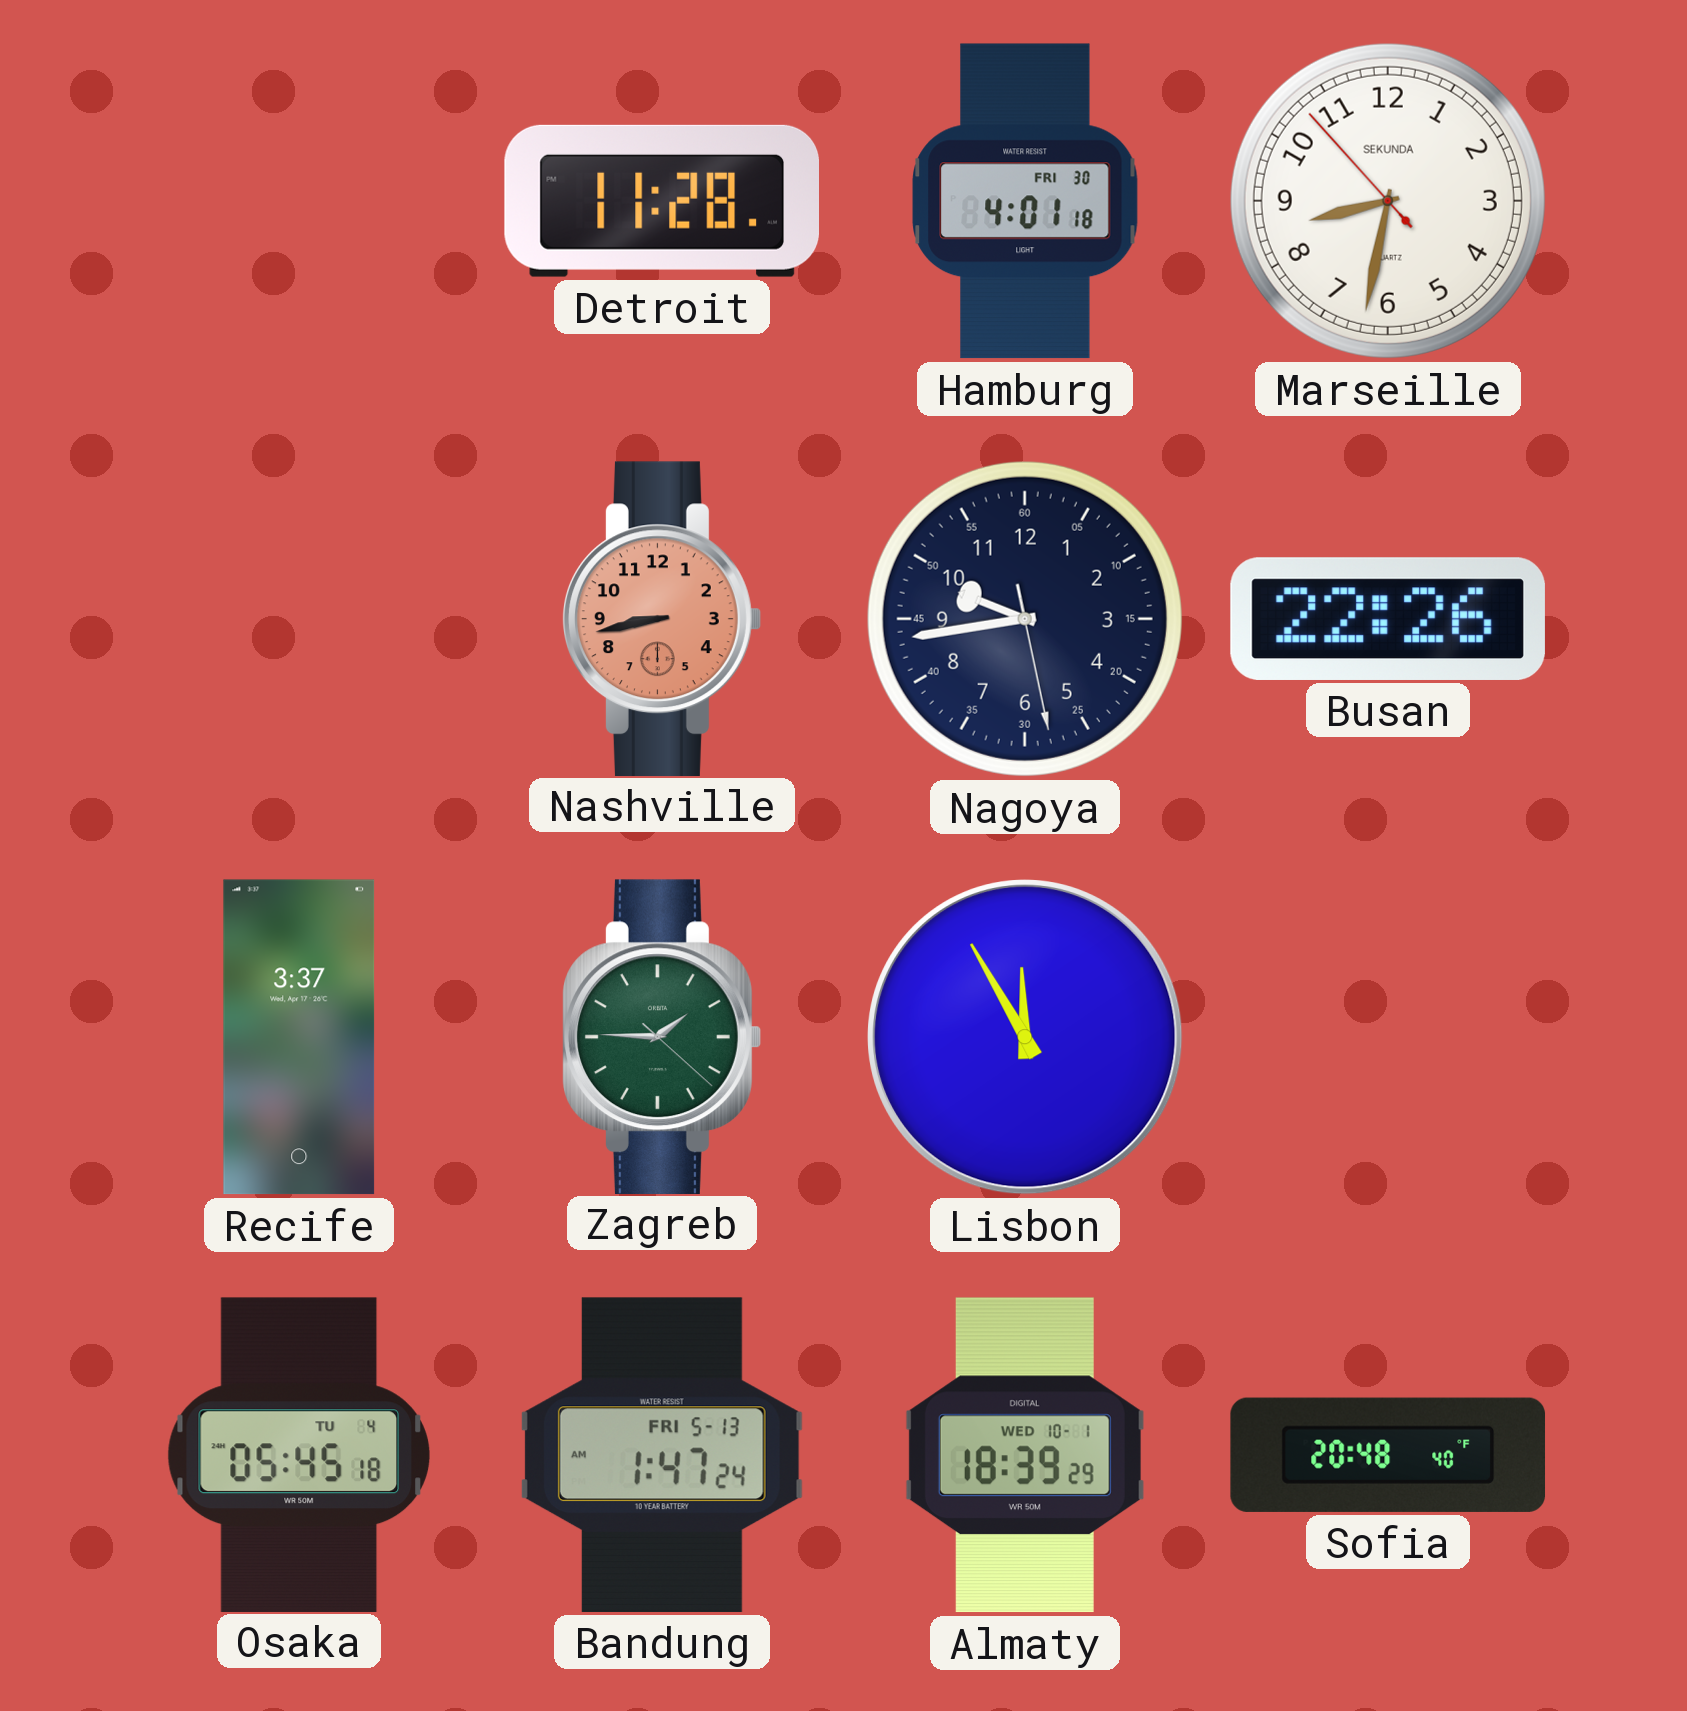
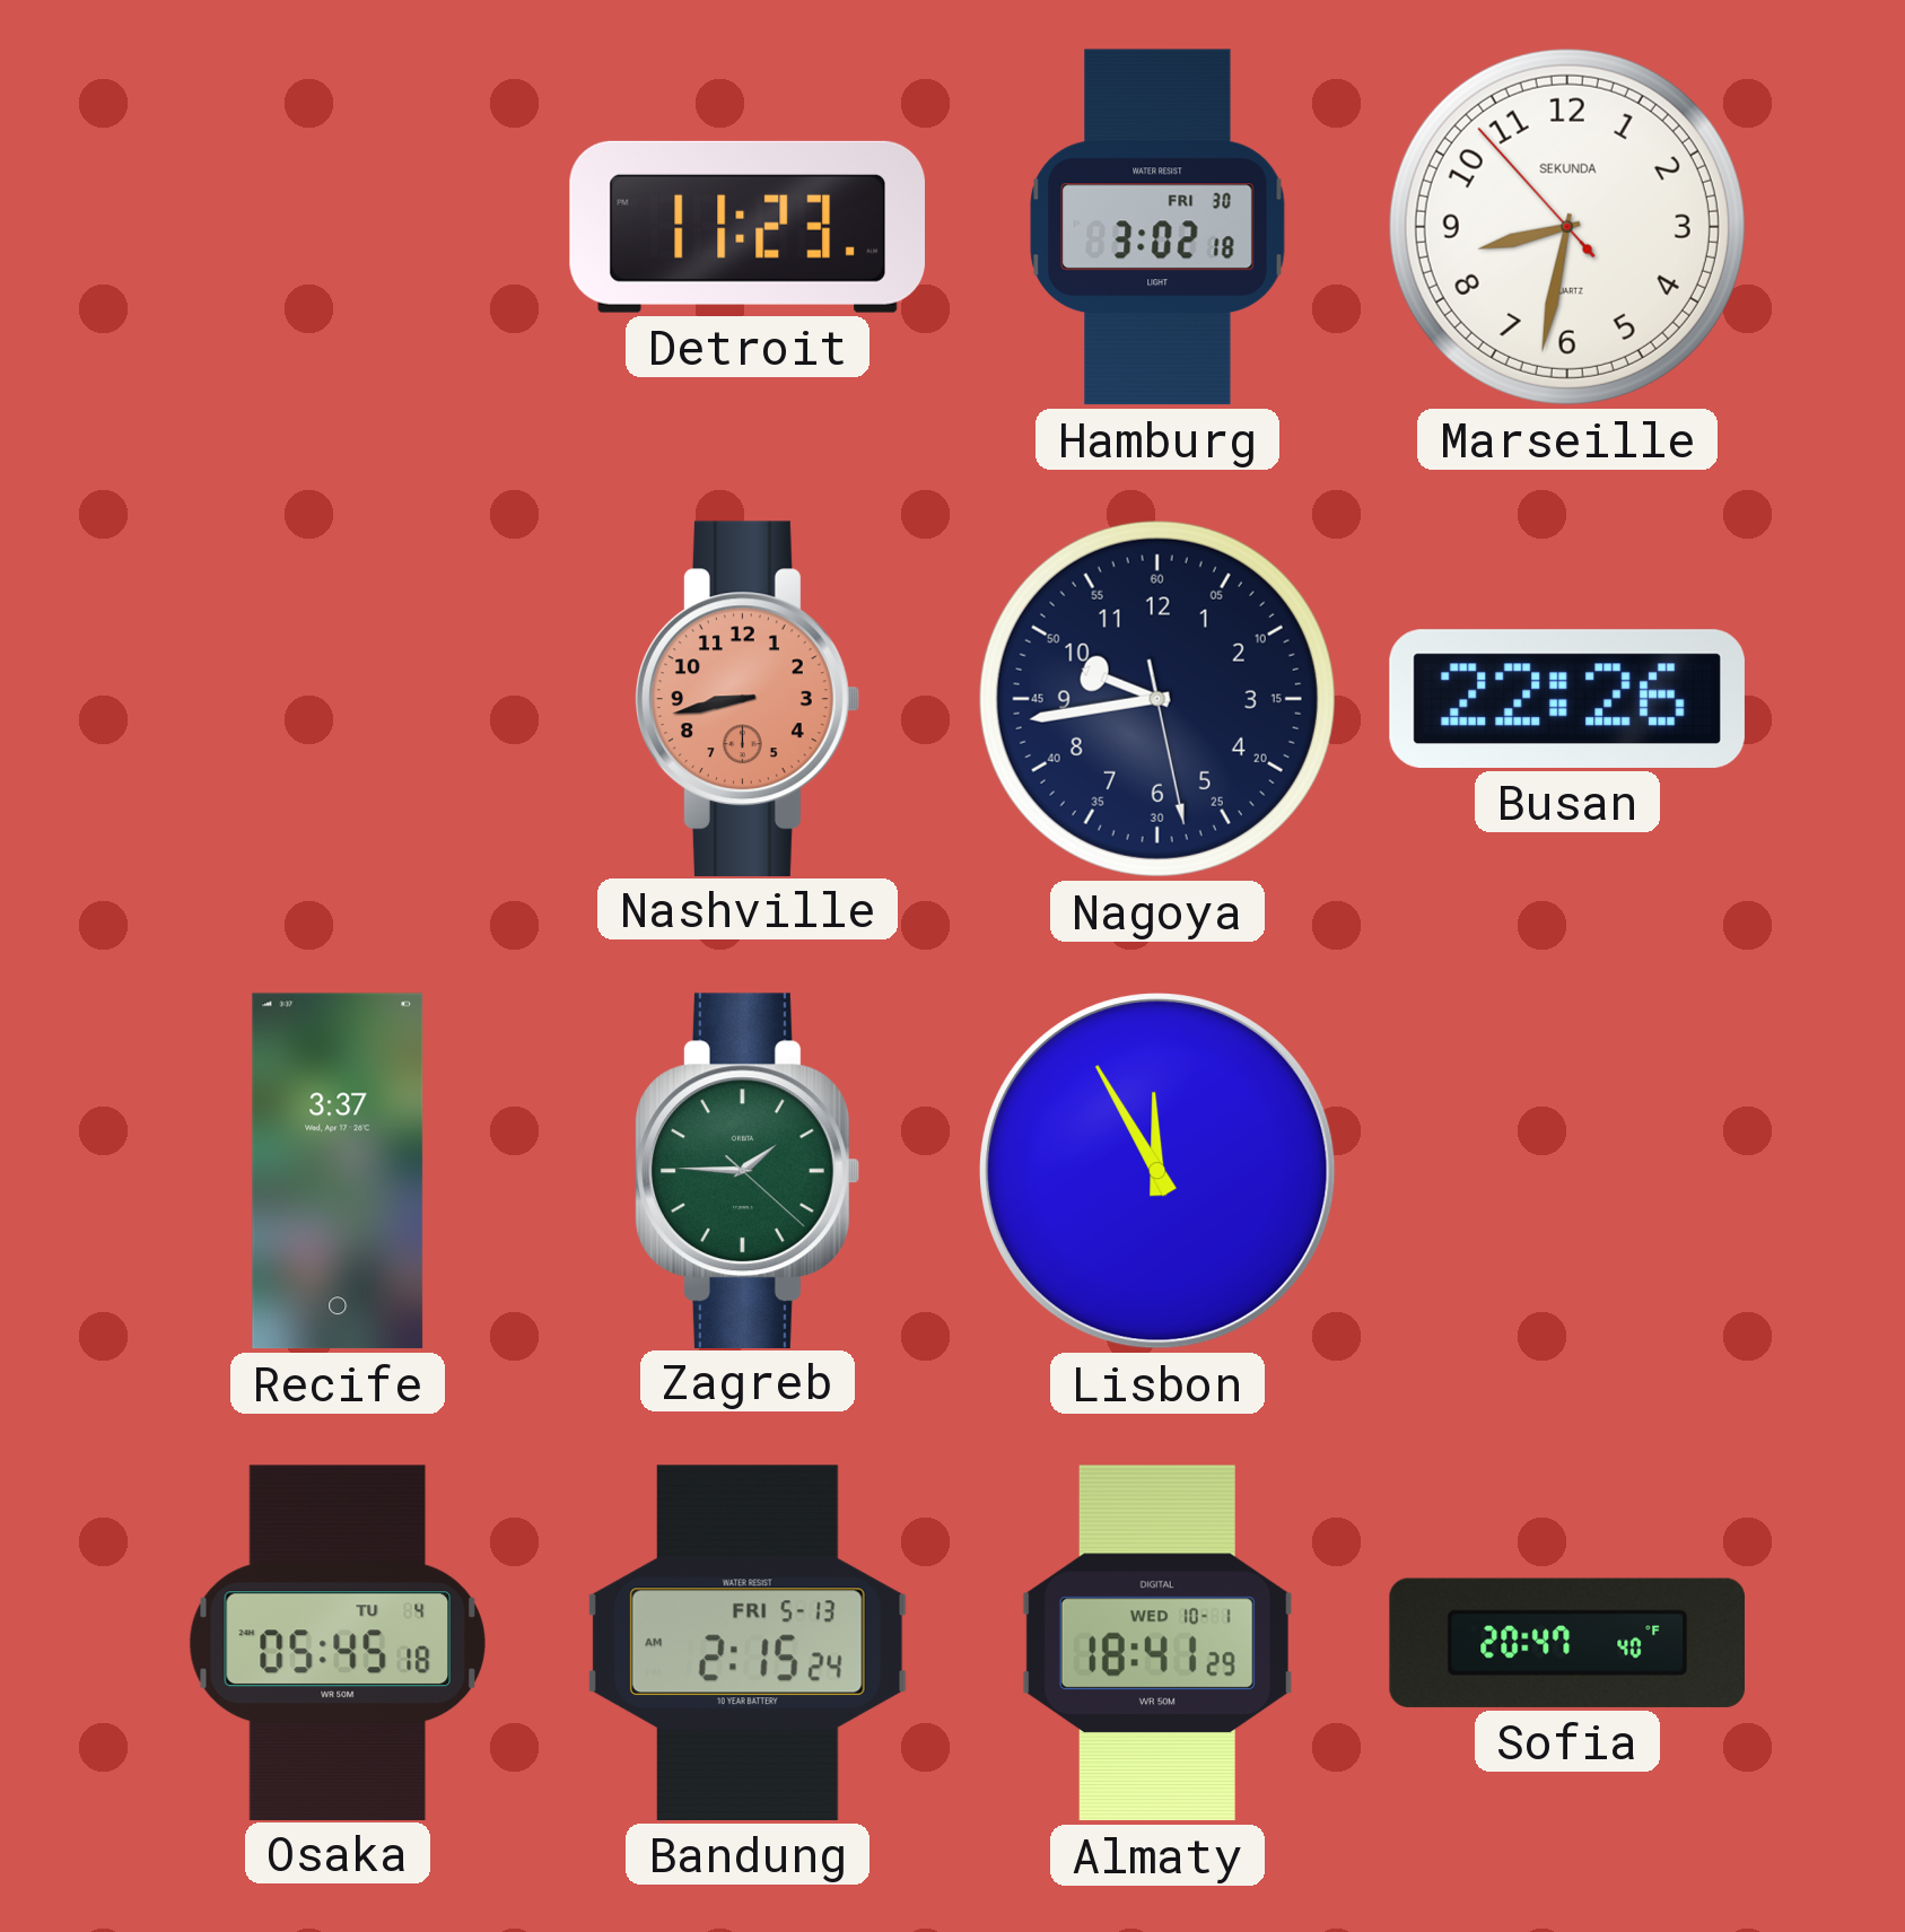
Detroit: 11:28 -> 11:23
Hamburg: 4:01 -> 3:02
Bandung: 1:47 -> 2:15
Almaty: 18:39 -> 18:41
Sofia: 20:48 -> 20:47
